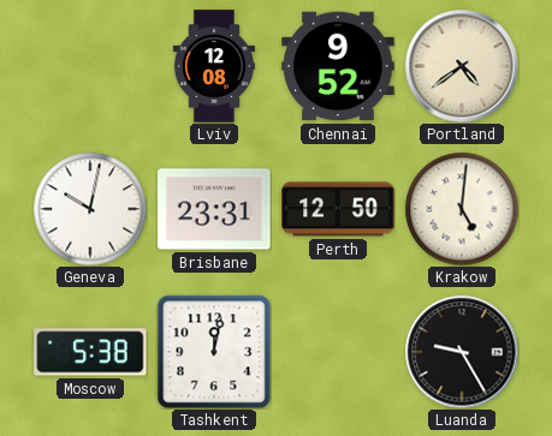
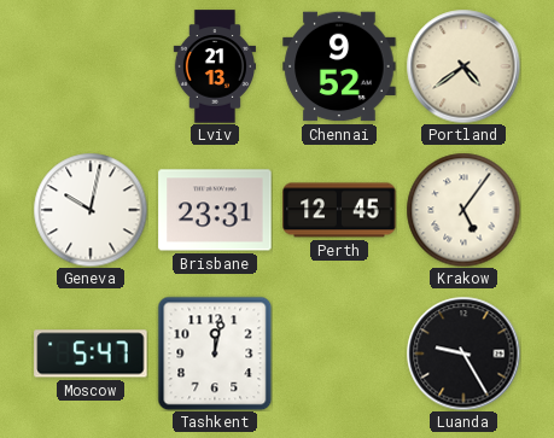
Lviv: 12:08 -> 21:13
Perth: 12:50 -> 12:45
Krakow: 5:01 -> 5:06
Moscow: 5:38 -> 5:47
